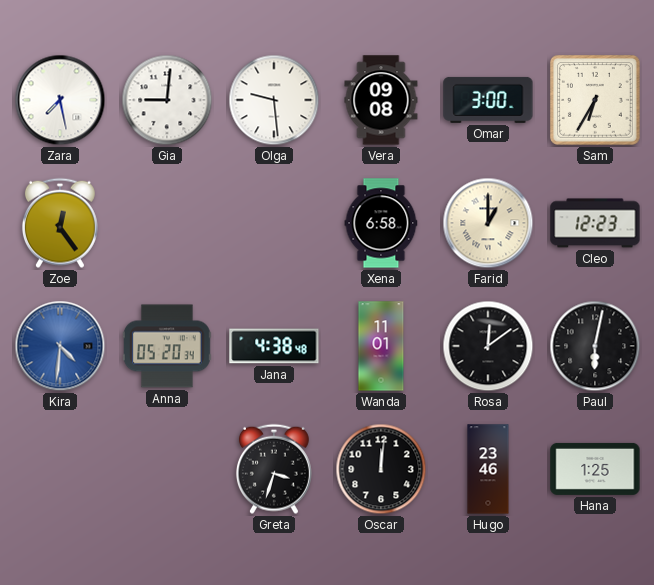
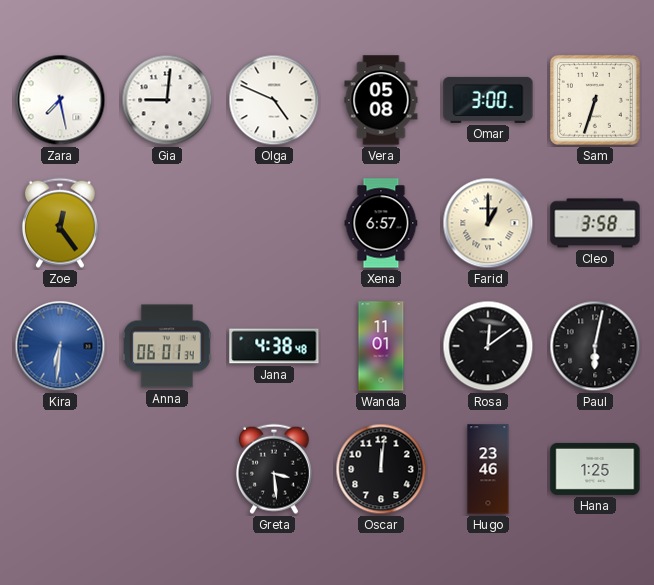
Olga: 9:29 -> 4:49
Vera: 09:08 -> 05:08
Sam: 6:35 -> 6:33
Xena: 6:58 -> 6:57
Cleo: 12:23 -> 3:58
Kira: 4:31 -> 6:31
Anna: 05:20 -> 06:01
Greta: 3:33 -> 3:29
